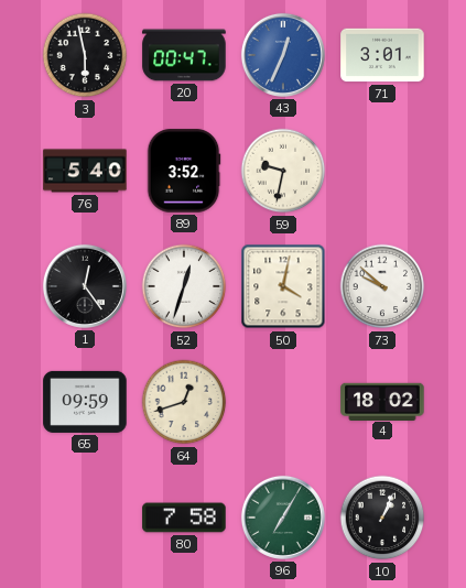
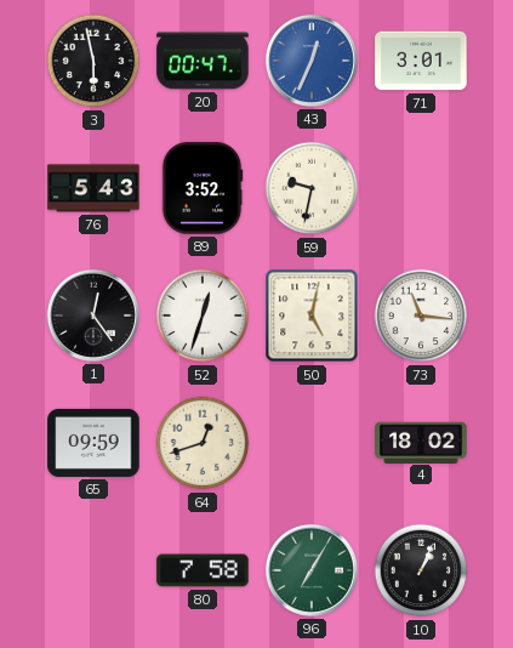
76: 5:40 -> 5:43
50: 4:02 -> 5:02
73: 9:52 -> 11:16
